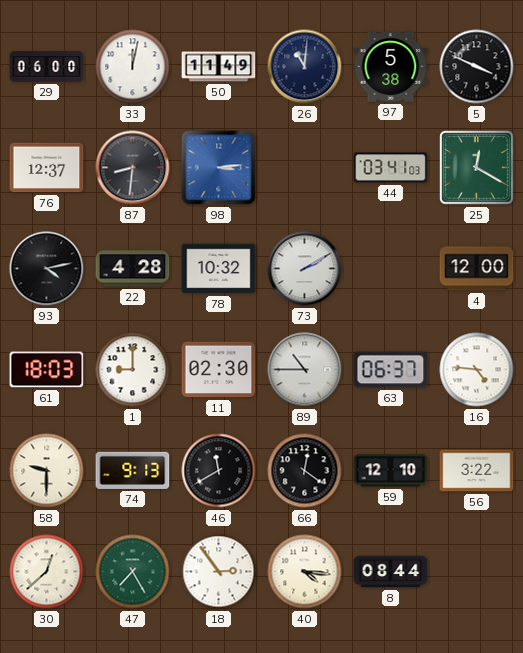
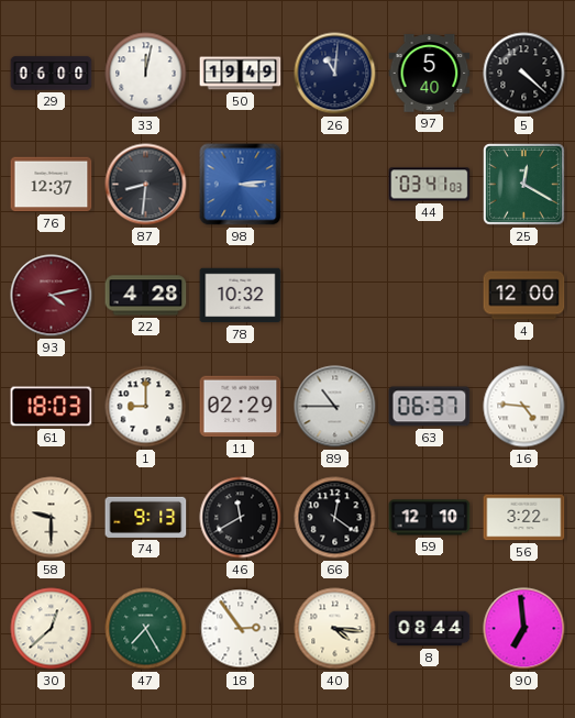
50: 11:49 -> 19:49
97: 5:38 -> 5:40
5: 3:49 -> 4:22
93 dial: black -> burgundy
73: 2:10 -> none
11: 02:30 -> 02:29
90: none -> 6:59
